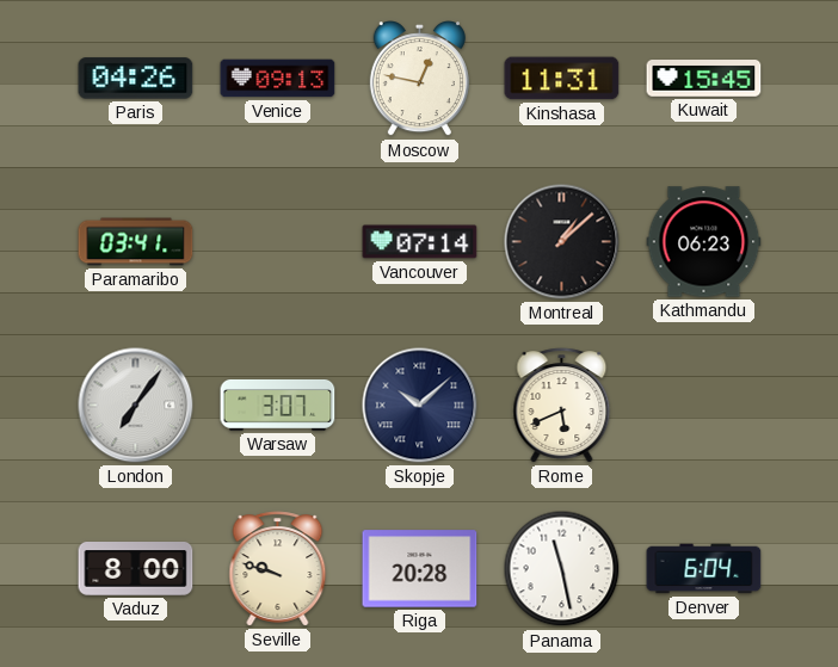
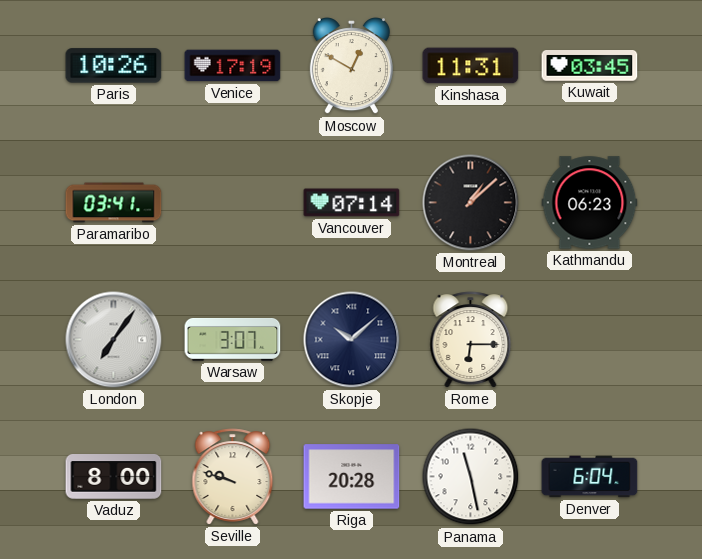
Paris: 04:26 -> 10:26
Venice: 09:13 -> 17:19
Moscow: 12:47 -> 12:50
Kuwait: 15:45 -> 03:45
Rome: 5:41 -> 6:15
